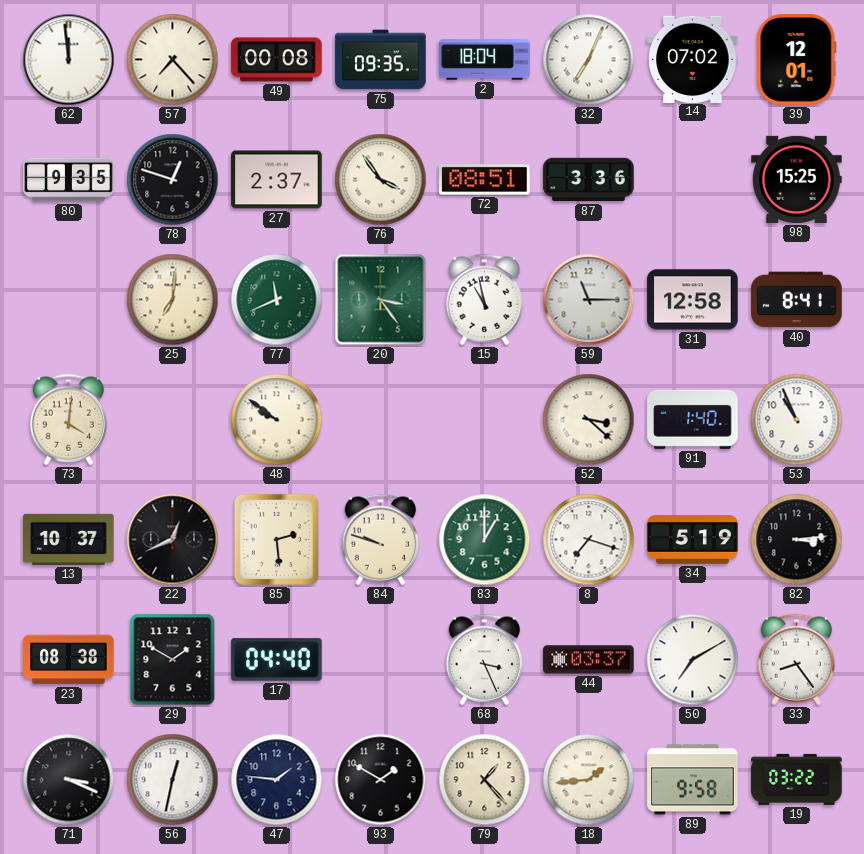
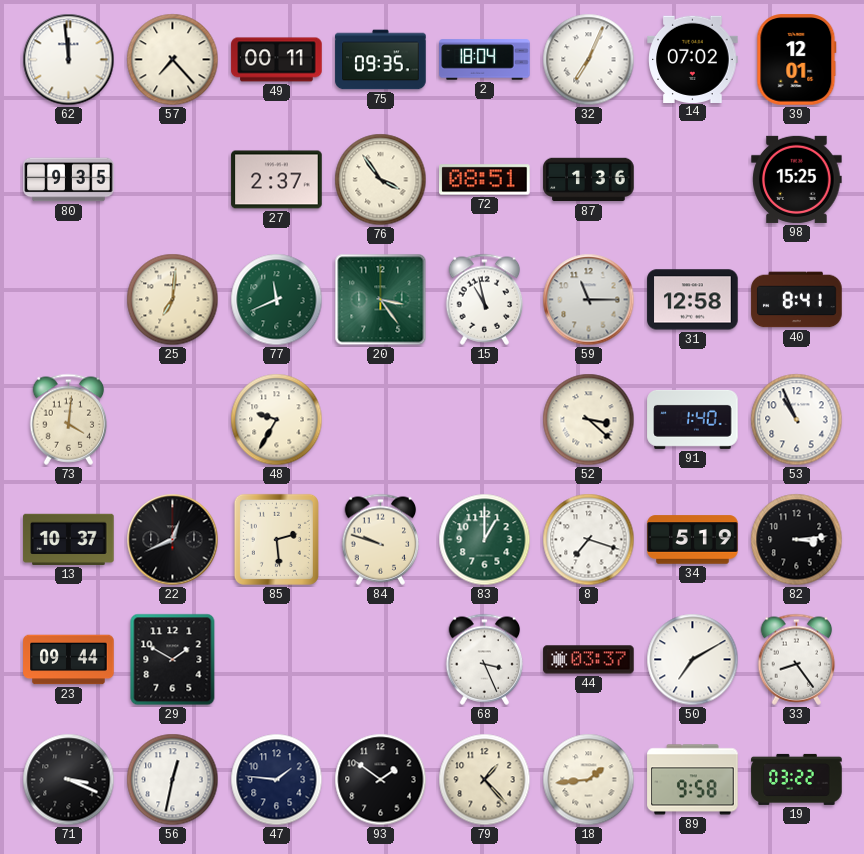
49: 00:08 -> 00:11
78: 12:48 -> none
87: 3:36 -> 1:36
48: 9:51 -> 9:35
23: 08:38 -> 09:44
17: 04:40 -> none
93: 1:50 -> 1:51
